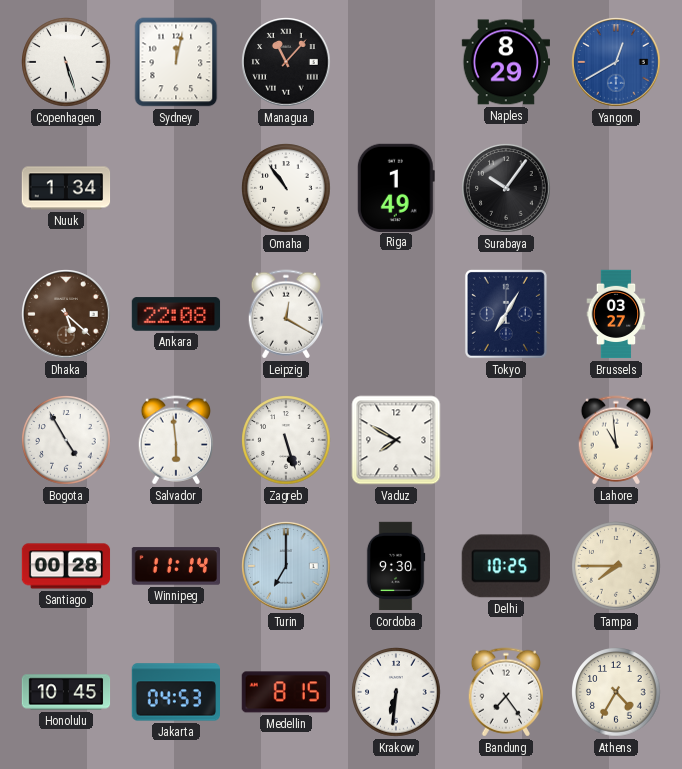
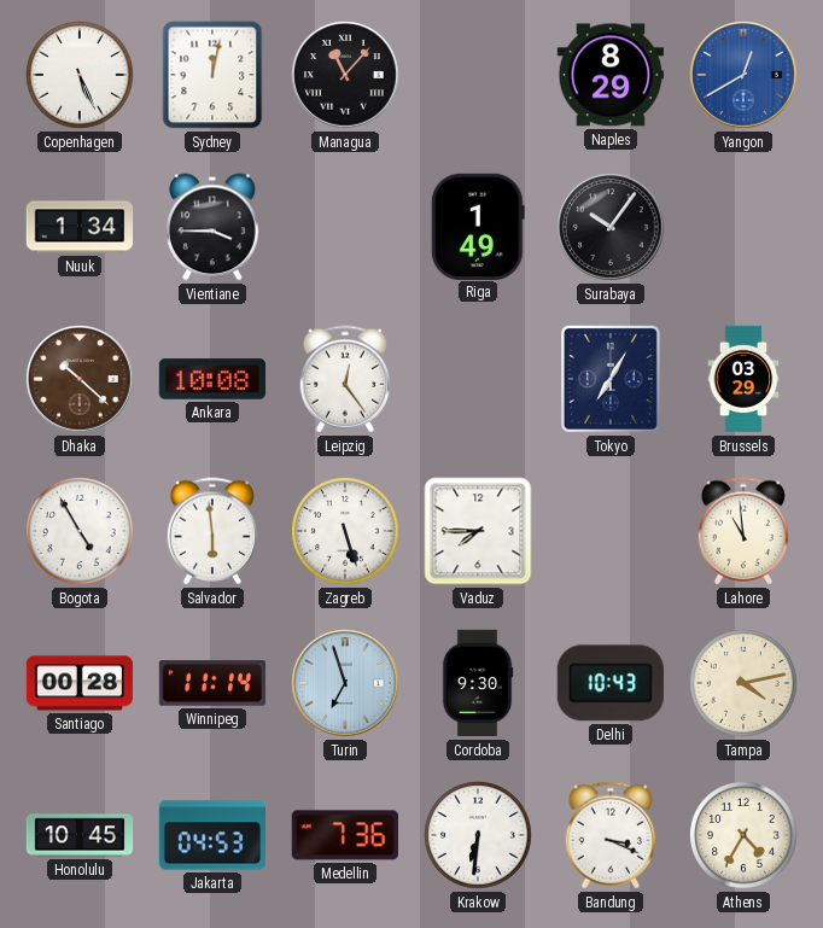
Copenhagen: 5:27 -> 5:26
Vientiane: none -> 3:45
Omaha: 10:54 -> none
Dhaka: 5:22 -> 10:22
Ankara: 22:08 -> 10:08
Leipzig: 12:20 -> 12:24
Brussels: 03:27 -> 03:29
Vaduz: 7:50 -> 7:45
Turin: 7:00 -> 6:57
Delhi: 10:25 -> 10:43
Tampa: 7:45 -> 4:13
Medellin: 8:15 -> 7:36
Bandung: 7:24 -> 3:19
